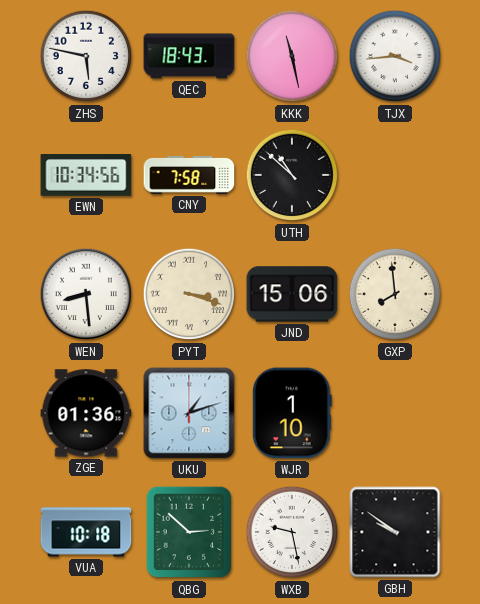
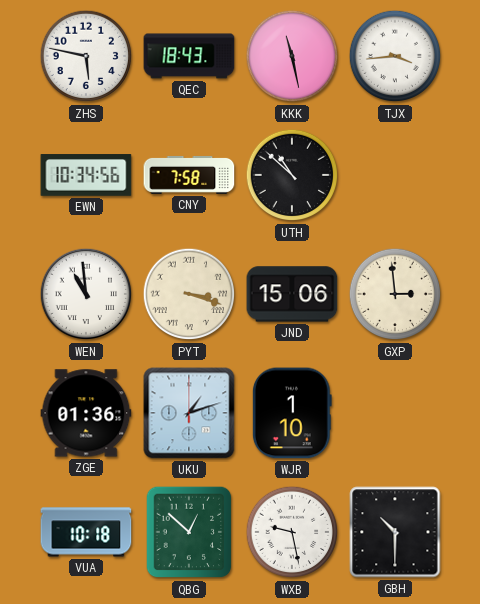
WEN: 8:29 -> 10:59
GXP: 7:59 -> 2:59
QBG: 2:52 -> 12:52
GBH: 9:51 -> 10:30
